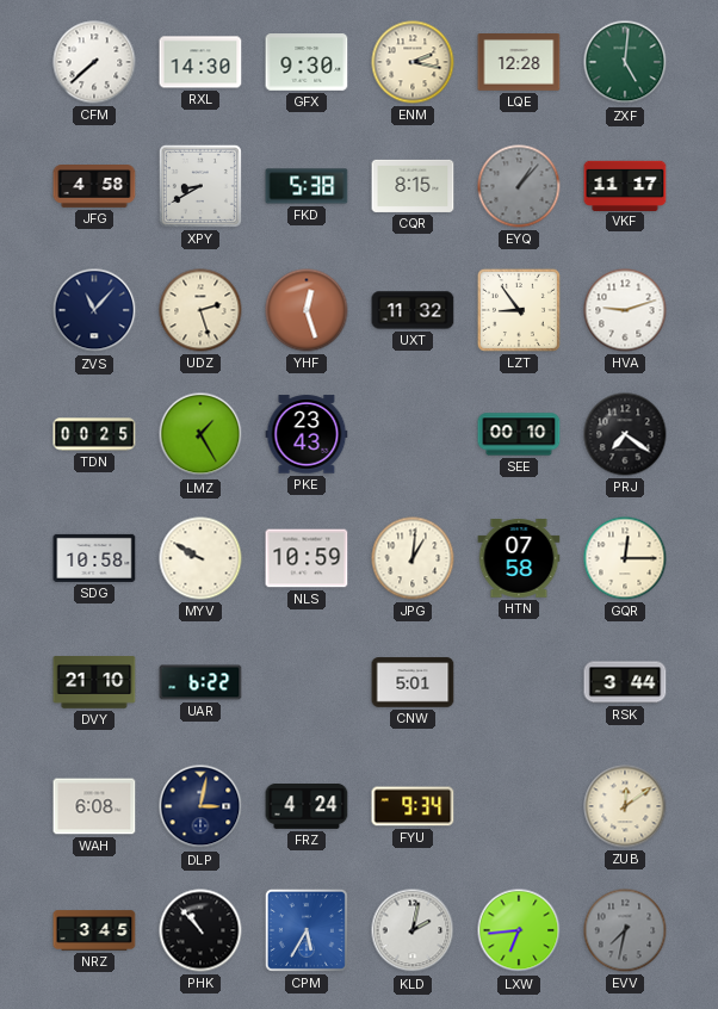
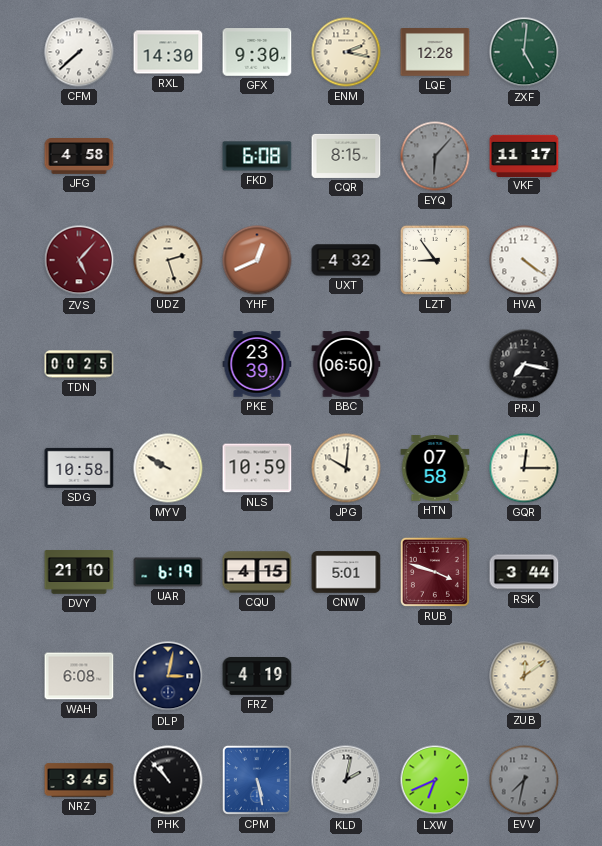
XPY: 8:40 -> none
FKD: 5:38 -> 6:08
EYQ: 1:07 -> 6:07
ZVS: 11:07 -> 5:07
ZVS dial: navy -> burgundy
YHF: 12:27 -> 12:41
UXT: 11:32 -> 4:32
HVA: 9:12 -> 4:21
LMZ: 1:25 -> none
PKE: 23:43 -> 23:39
BBC: none -> 06:50
SEE: 00:10 -> none
PRJ: 7:21 -> 7:17
JPG: 1:01 -> 10:01
UAR: 6:22 -> 6:19
CQU: none -> 4:15
RUB: none -> 3:48
FRZ: 4:24 -> 4:19
FYU: 9:34 -> none
CPM: 5:35 -> 5:28
LXW: 6:44 -> 6:41
